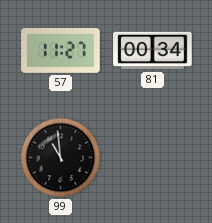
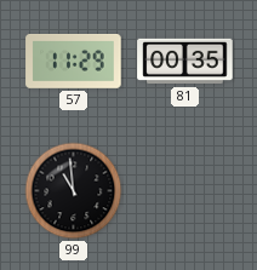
57: 11:27 -> 11:29
81: 00:34 -> 00:35
